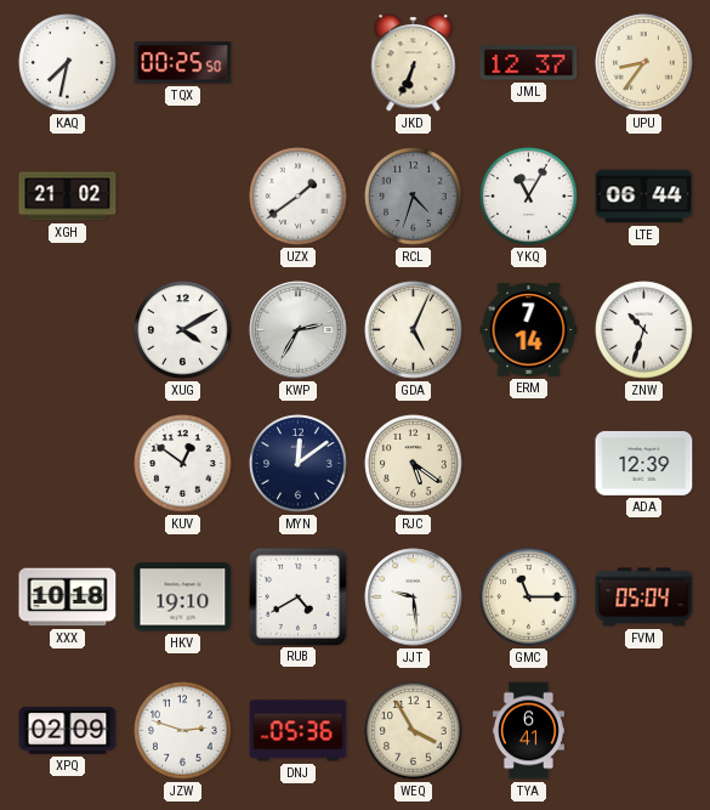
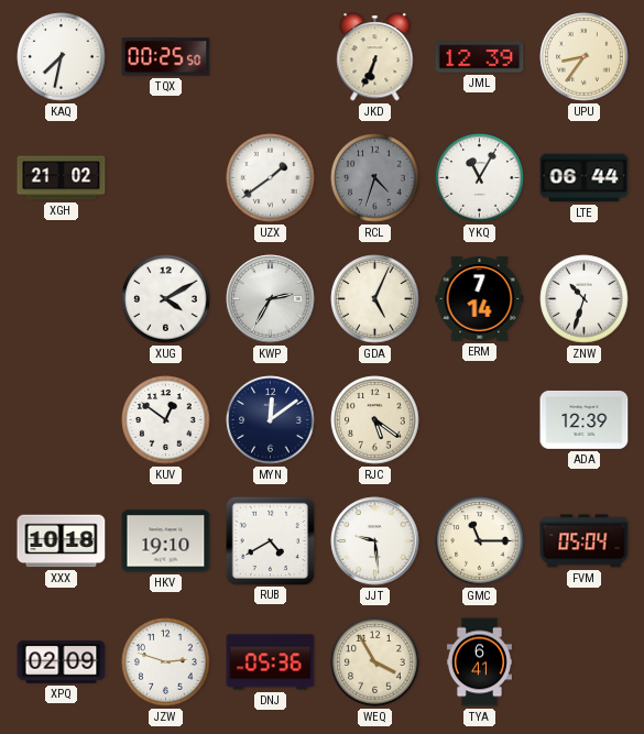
JML: 12:37 -> 12:39
